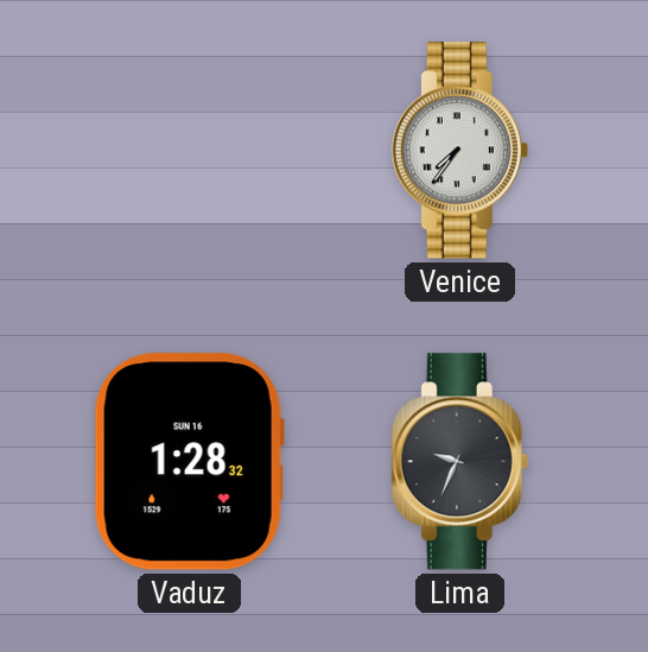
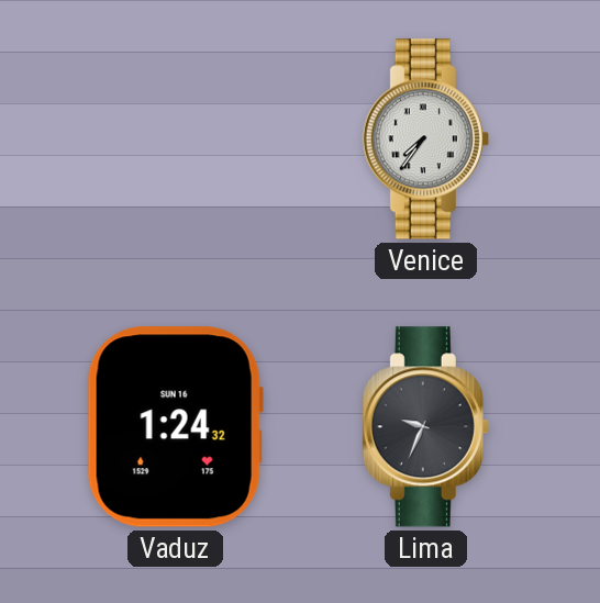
Vaduz: 1:28 -> 1:24
